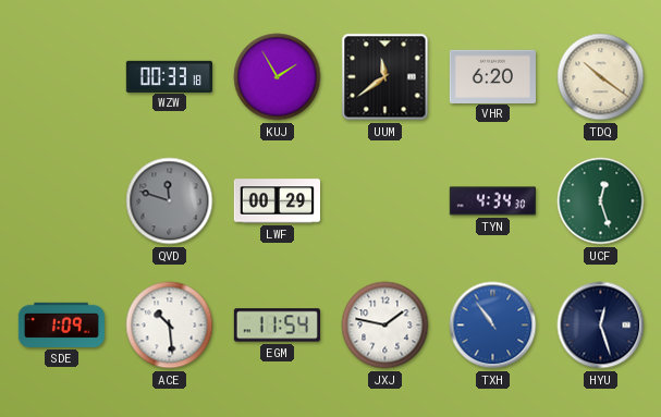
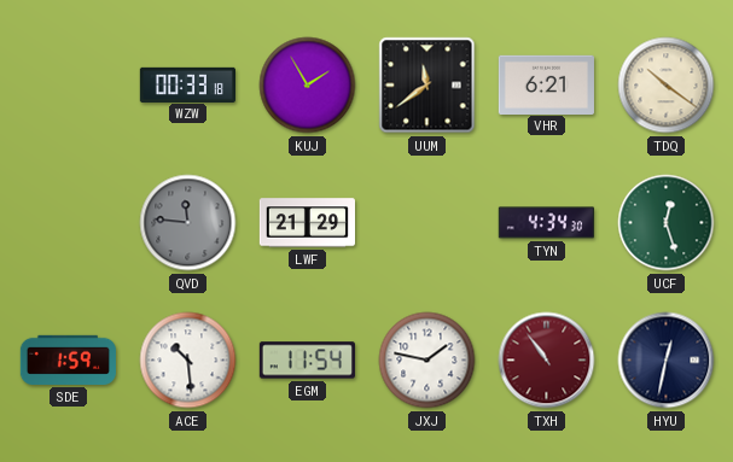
VHR: 6:20 -> 6:21
QVD: 11:48 -> 11:46
LWF: 00:29 -> 21:29
SDE: 1:09 -> 1:59
TXH dial: blue -> burgundy
HYU: 12:27 -> 12:32
